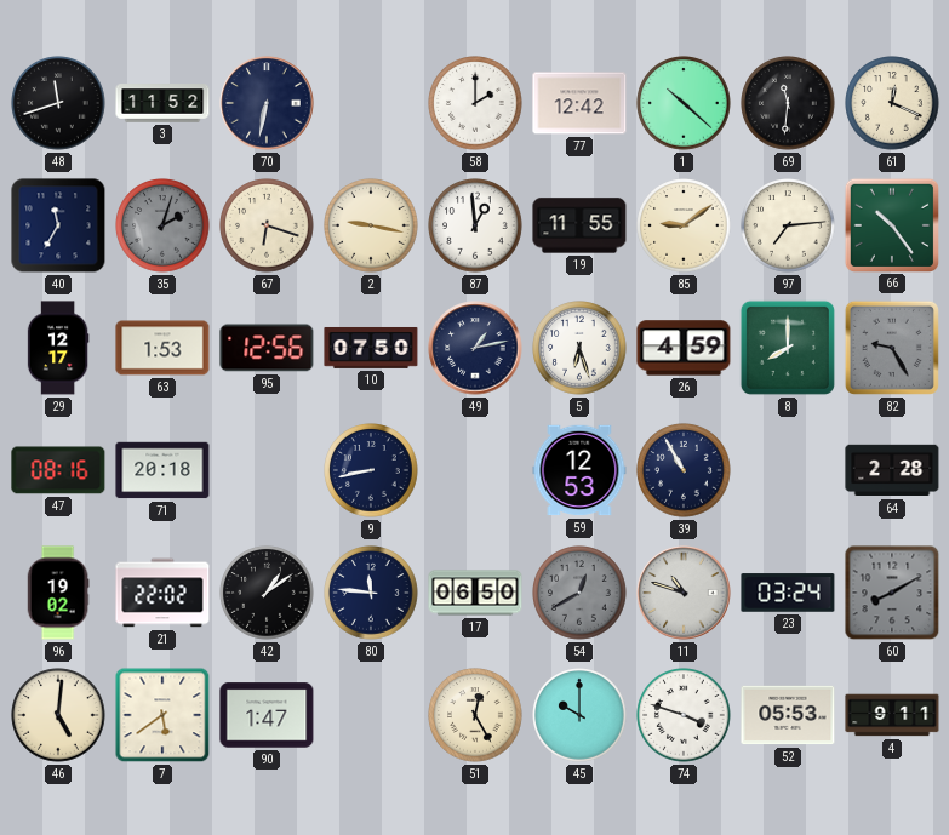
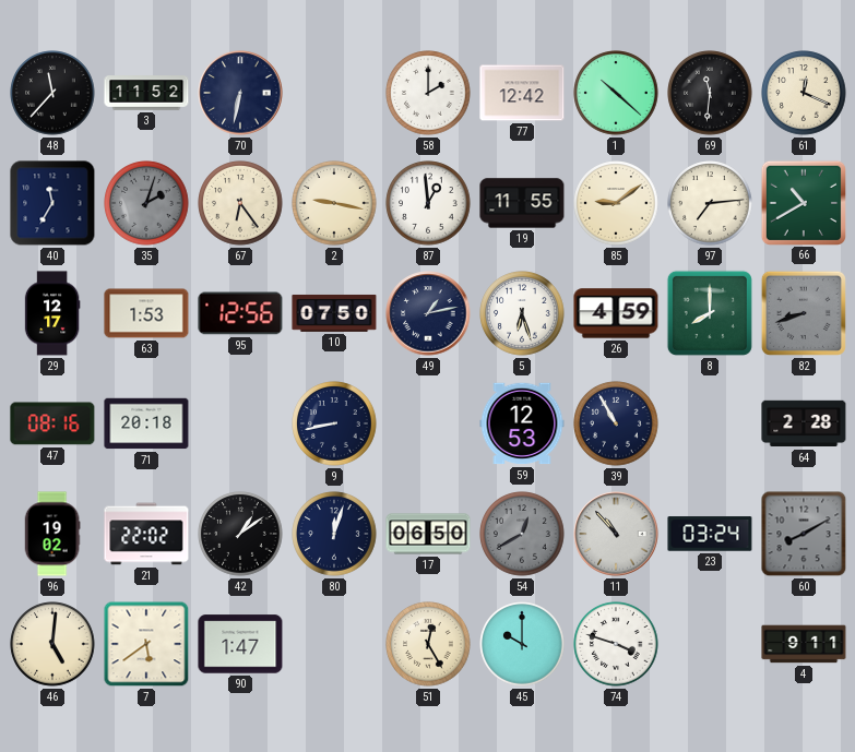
48: 11:42 -> 11:37
67: 6:18 -> 6:24
66: 10:24 -> 10:40
82: 9:25 -> 8:42
80: 11:46 -> 12:03
11: 10:48 -> 10:53
52: 05:53 -> none
